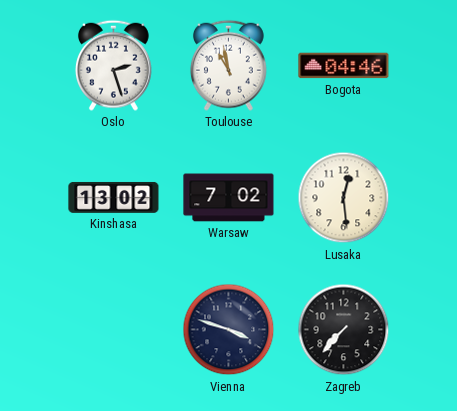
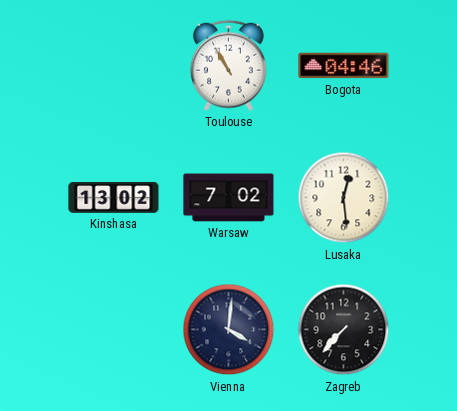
Oslo: 2:27 -> none
Toulouse: 10:58 -> 10:55
Vienna: 3:48 -> 4:01
